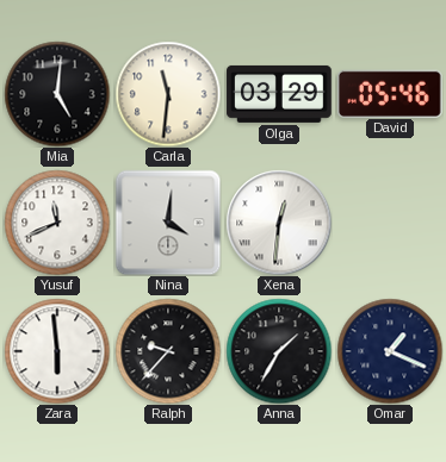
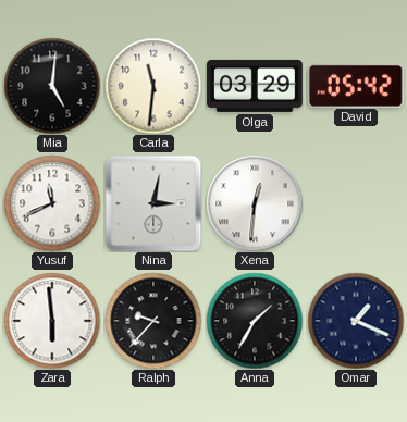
David: 05:46 -> 05:42
Nina: 4:01 -> 3:02
